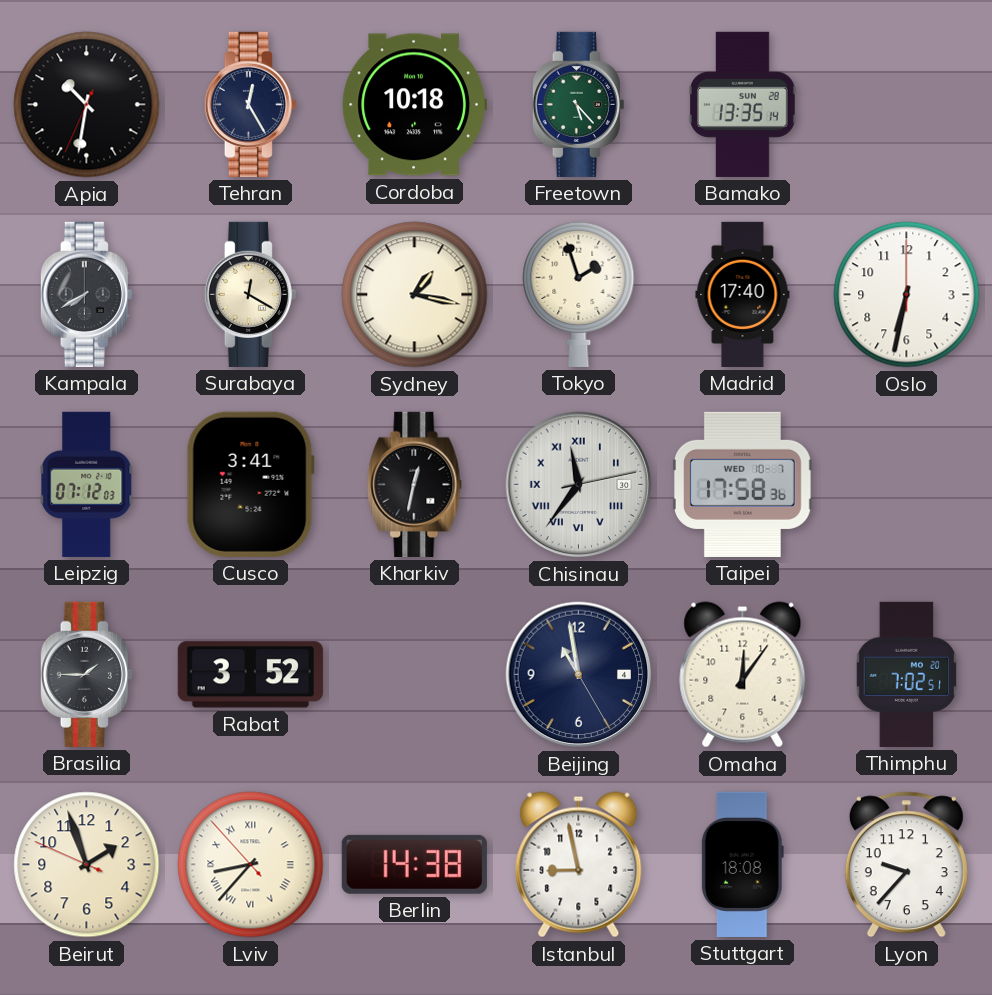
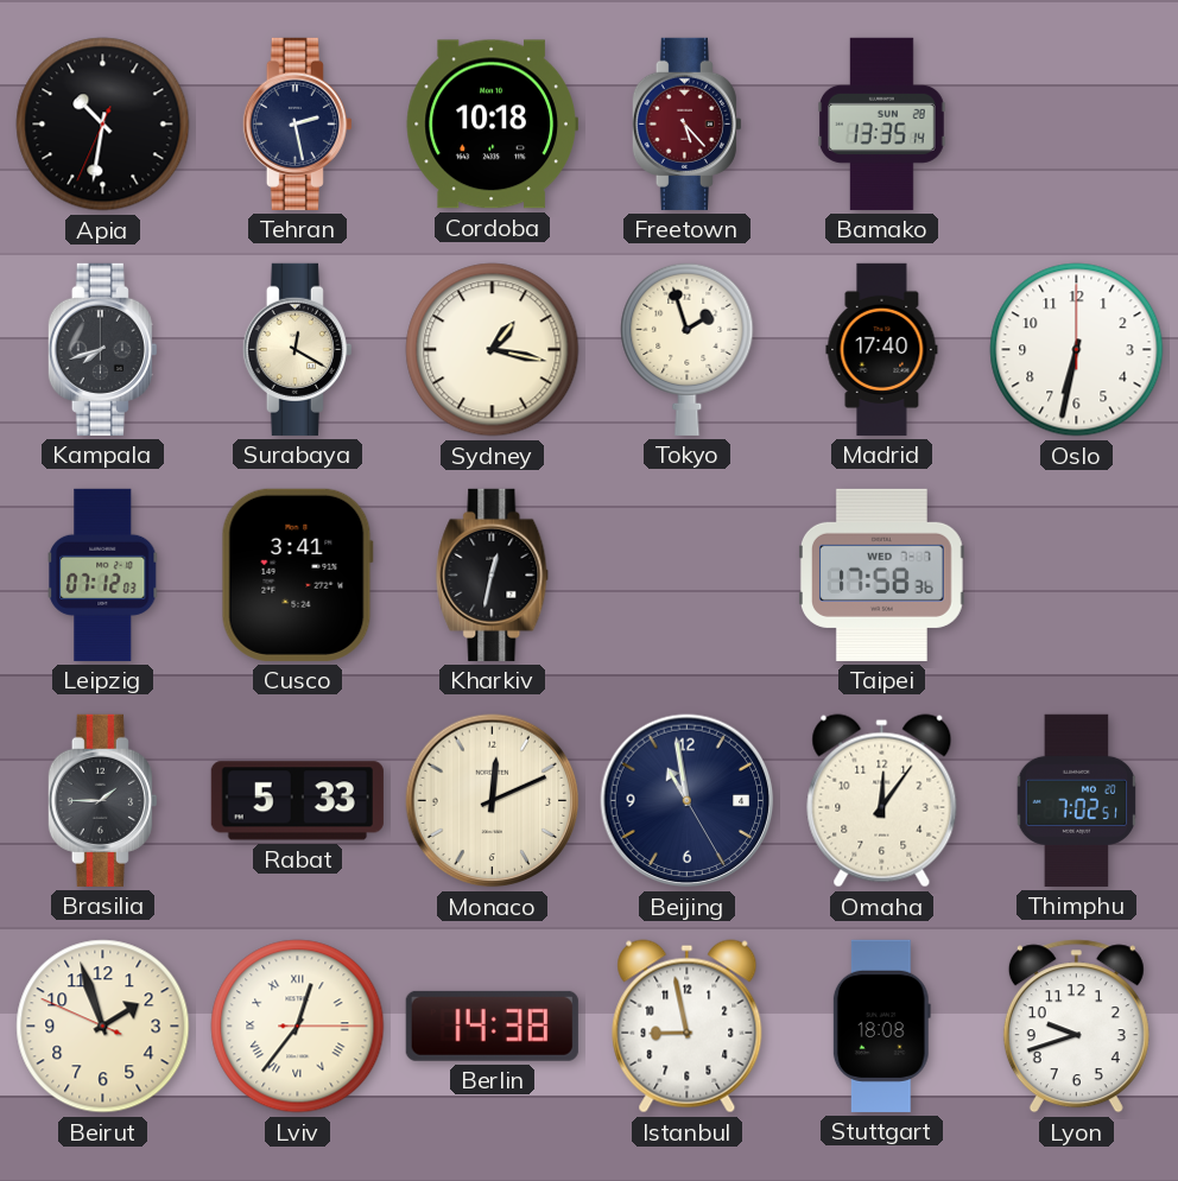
Tehran: 12:25 -> 2:28
Freetown dial: green -> burgundy
Kampala: 7:40 -> 7:42
Chisinau: 11:36 -> none
Taipei date: WED 10-7 -> WED 7-7
Rabat: 3:52 -> 5:33
Monaco: none -> 12:11
Lviv: 8:36 -> 12:36
Lyon: 9:37 -> 9:42
